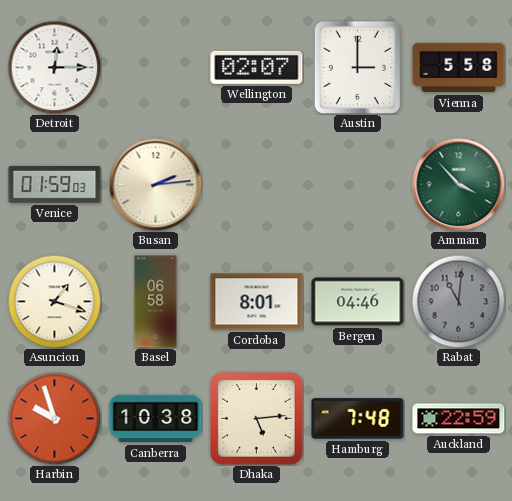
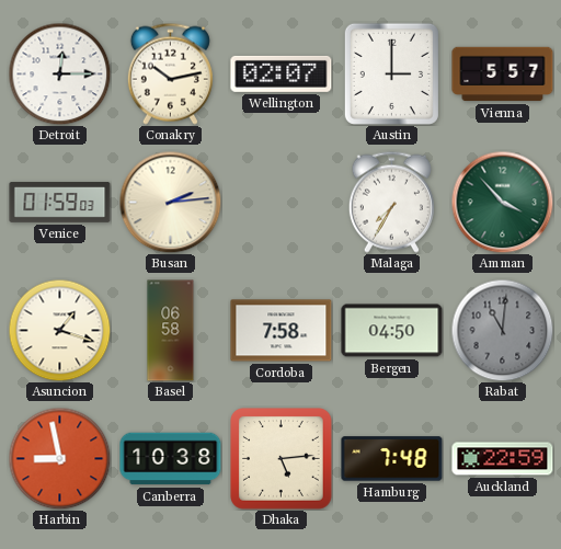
Conakry: none -> 10:13
Vienna: 5:58 -> 5:57
Malaga: none -> 7:35
Cordoba: 8:01 -> 7:58
Bergen: 04:46 -> 04:50
Harbin: 9:57 -> 8:58
